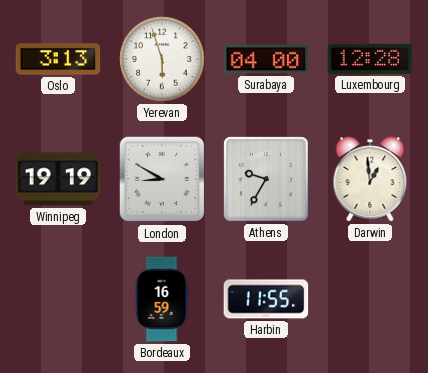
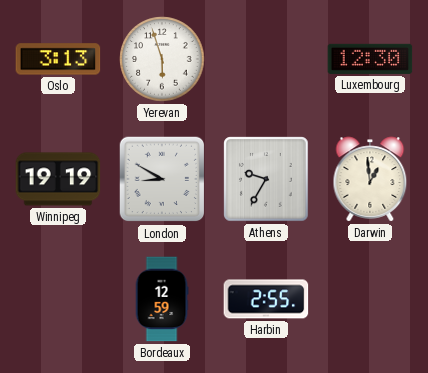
Surabaya: 04:00 -> none
Luxembourg: 12:28 -> 12:30
Bordeaux: 16:59 -> 12:59
Harbin: 11:55 -> 2:55
